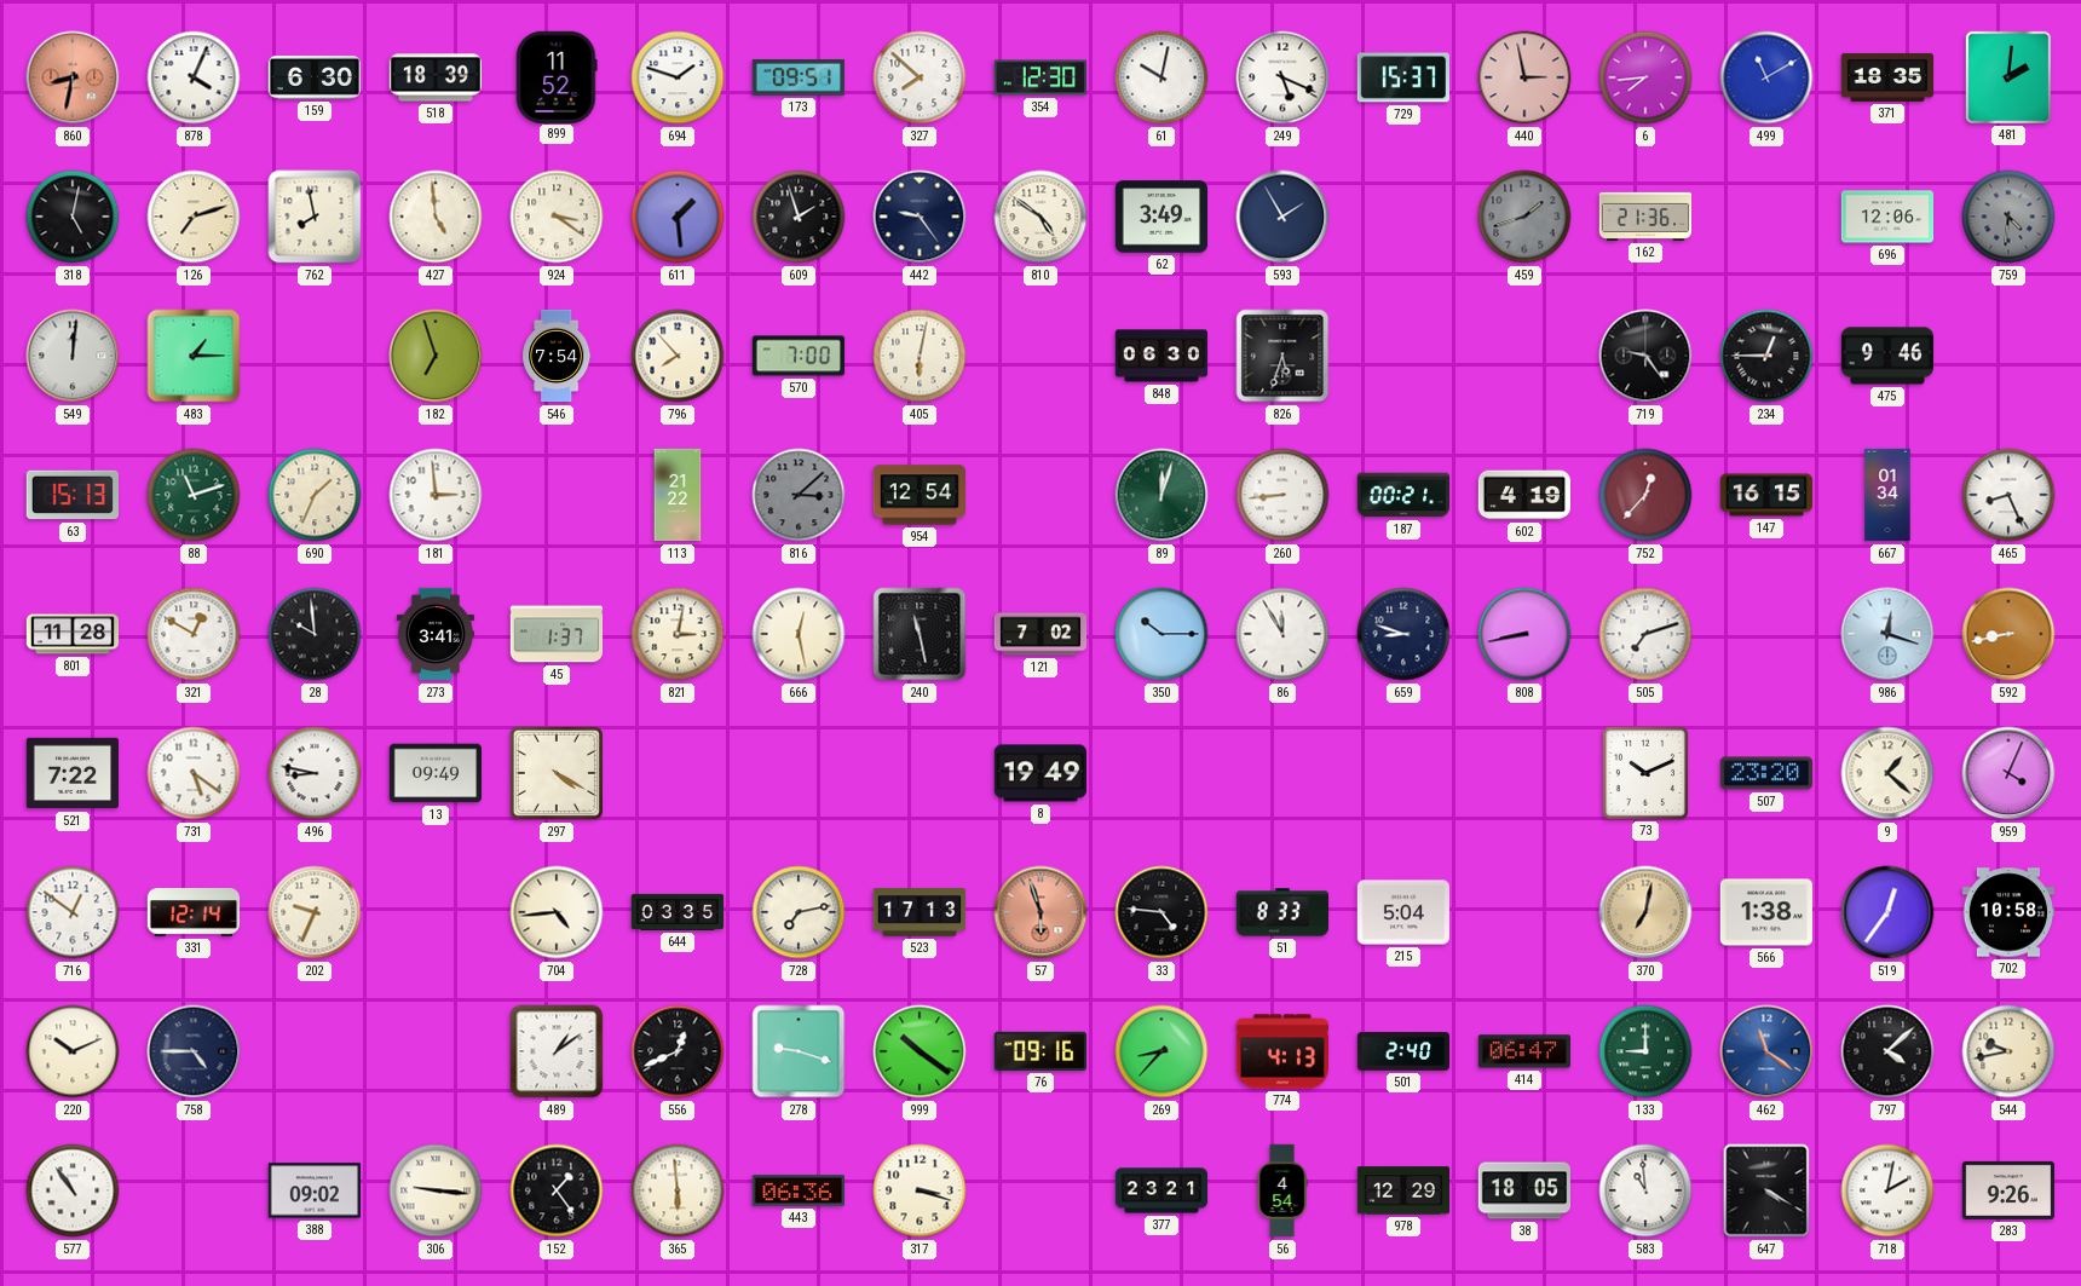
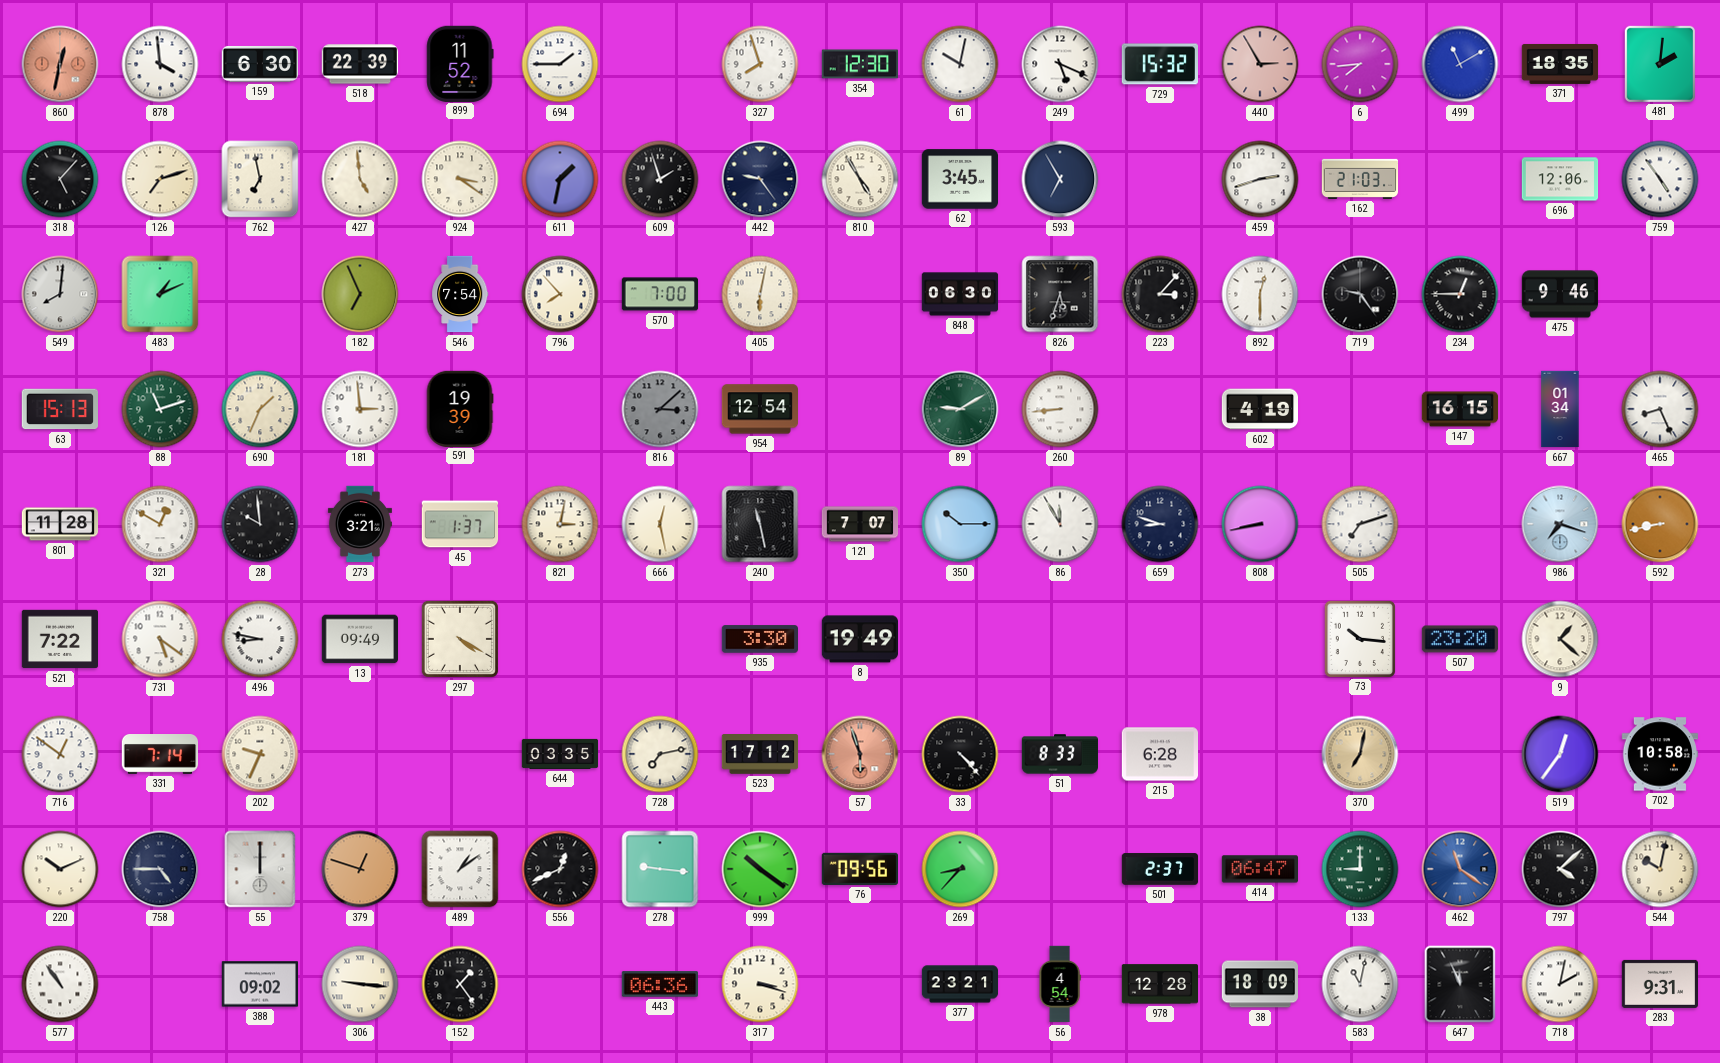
860: 8:32 -> 12:32
878: 4:04 -> 3:59
518: 18:39 -> 22:39
694: 1:48 -> 1:45
173: 09:51 -> none
327: 7:52 -> 7:57
729: 15:37 -> 15:32
440: 2:58 -> 2:55
318: 5:02 -> 5:07
762: 7:58 -> 6:58
611: 1:29 -> 1:32
810: 4:51 -> 4:55
62: 3:49 -> 3:45
593: 1:55 -> 6:55
459: 1:42 -> 2:42
459 dial: grey -> white
162: 21:36 -> 21:03
759: 4:31 -> 4:54
759 dial: grey -> white
549: 12:01 -> 8:01
483: 1:15 -> 1:11
182: 6:57 -> 6:56
223: none -> 3:07
892: none -> 12:30
591: none -> 19:39
113: 21:22 -> none
89: 12:03 -> 9:10
187: 00:21 -> none
752: 12:37 -> none
273: 3:41 -> 3:21
121: 7:02 -> 7:07
986: 12:18 -> 7:18
935: none -> 3:30
73: 10:11 -> 10:16
959: 4:04 -> none
331: 12:14 -> 7:14
704: 4:44 -> none
523: 17:13 -> 17:12
33: 4:46 -> 4:23
215: 5:04 -> 6:28
566: 1:38 -> none
55: none -> 12:00
379: none -> 12:48
278: 9:18 -> 9:16
76: 09:16 -> 09:56
774: 4:13 -> none
501: 2:40 -> 2:37
544: 9:43 -> 10:02
365: 5:59 -> none
978: 12:29 -> 12:28
38: 18:05 -> 18:09
583: 10:59 -> 11:02
647: 4:20 -> 11:56
283: 9:26 -> 9:31
